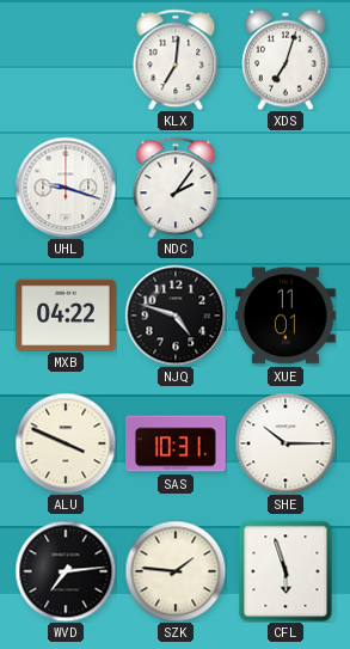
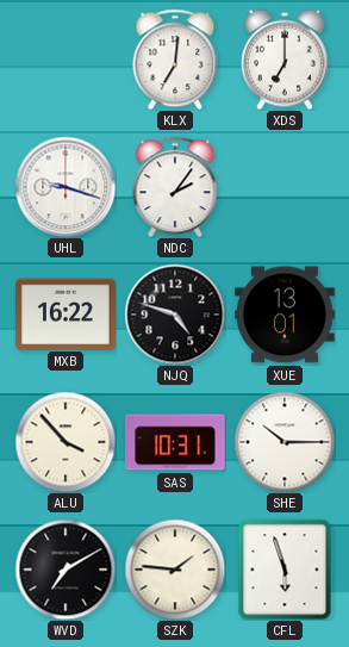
XDS: 7:03 -> 7:00
MXB: 04:22 -> 16:22
XUE: 11:01 -> 13:01
ALU: 3:49 -> 3:53
WVD: 7:14 -> 7:10
